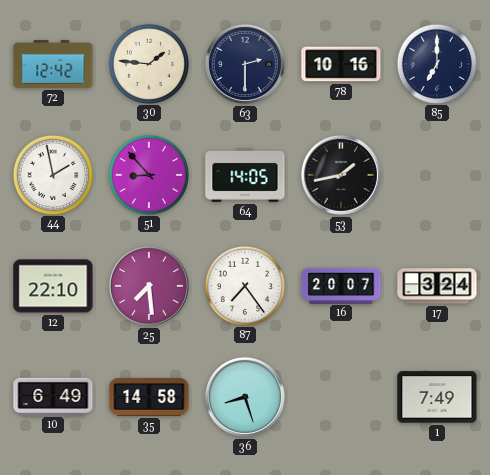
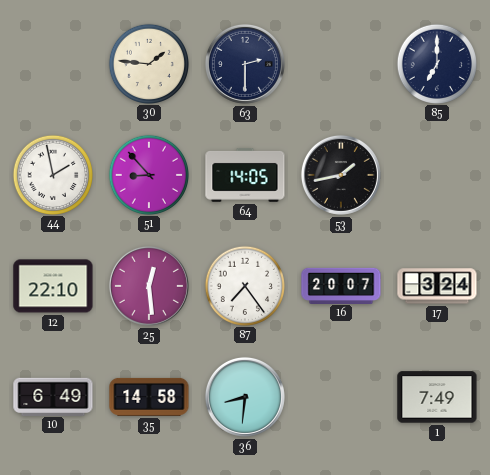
72: 12:42 -> none
78: 10:16 -> none
25: 7:29 -> 12:29
36: 8:27 -> 8:31
